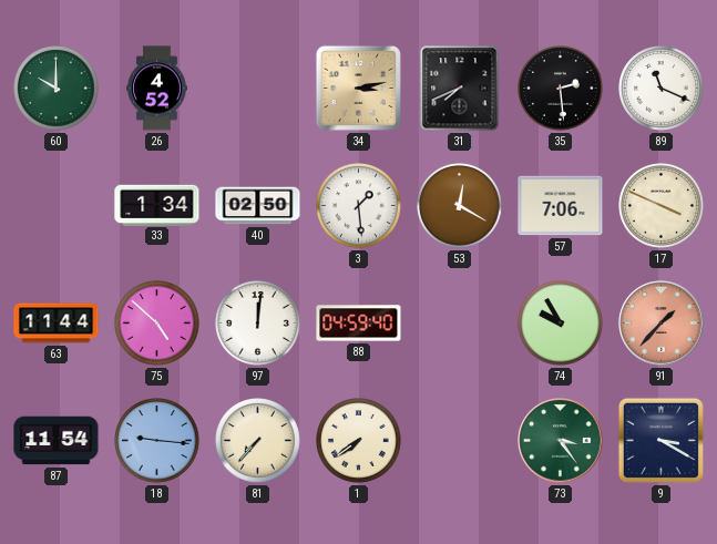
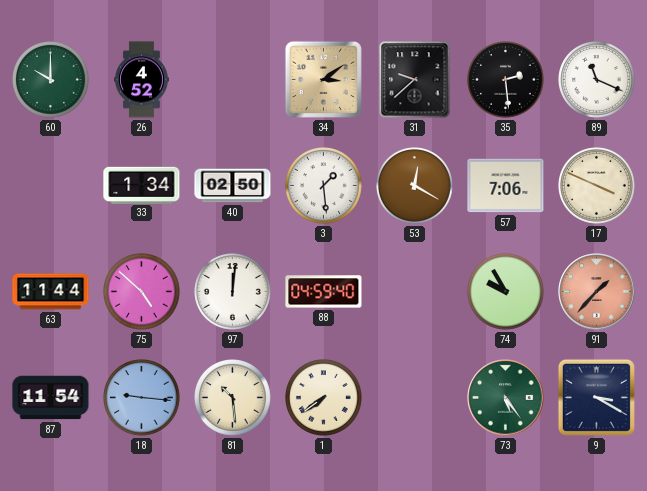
34: 3:13 -> 3:09
31: 7:41 -> 9:38
81: 7:37 -> 10:29
73: 3:24 -> 5:24
